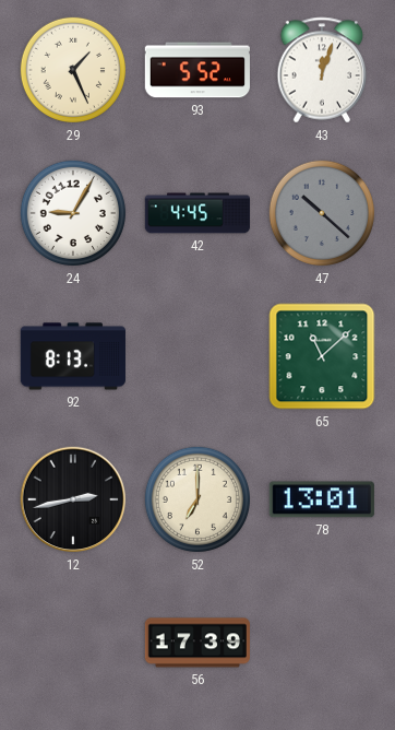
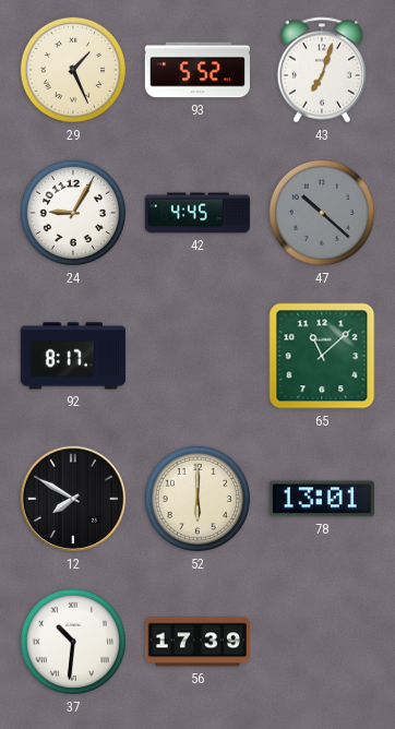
43: 12:03 -> 7:03
92: 8:13 -> 8:17
12: 2:43 -> 7:50
52: 7:00 -> 6:00
37: none -> 10:31
